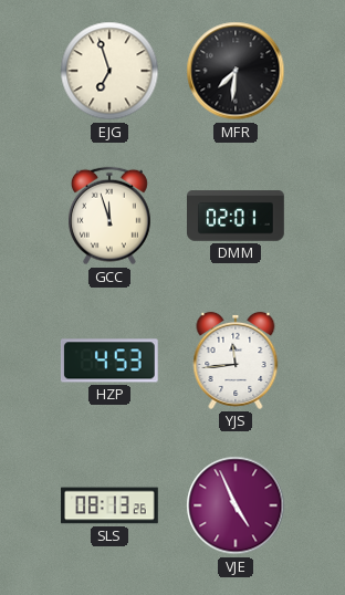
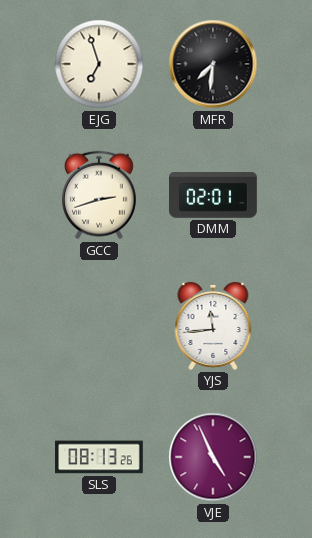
GCC: 11:57 -> 2:42
HZP: 4:53 -> none
